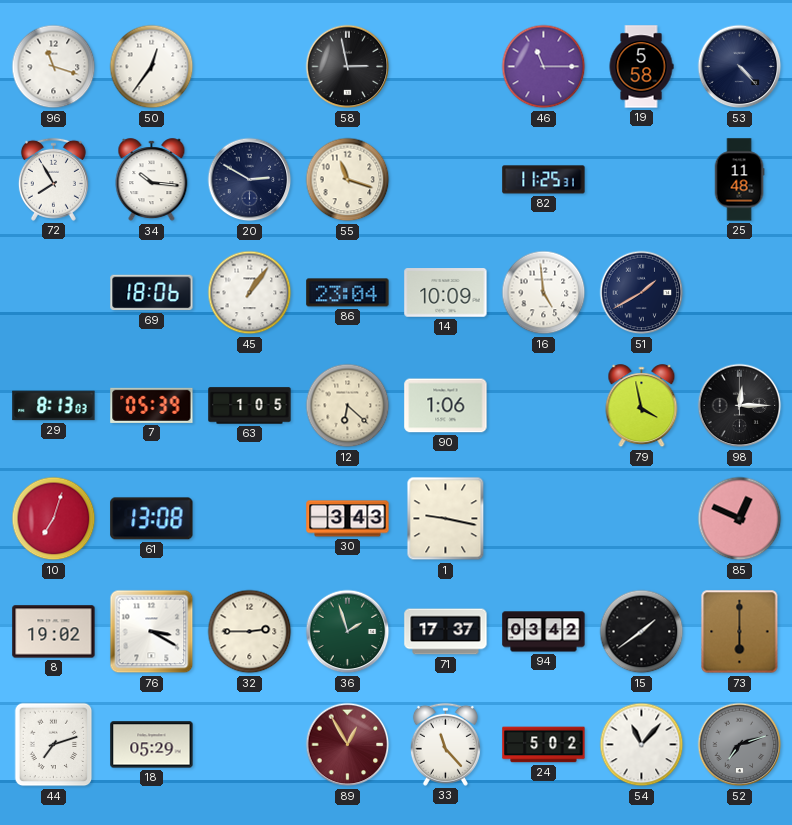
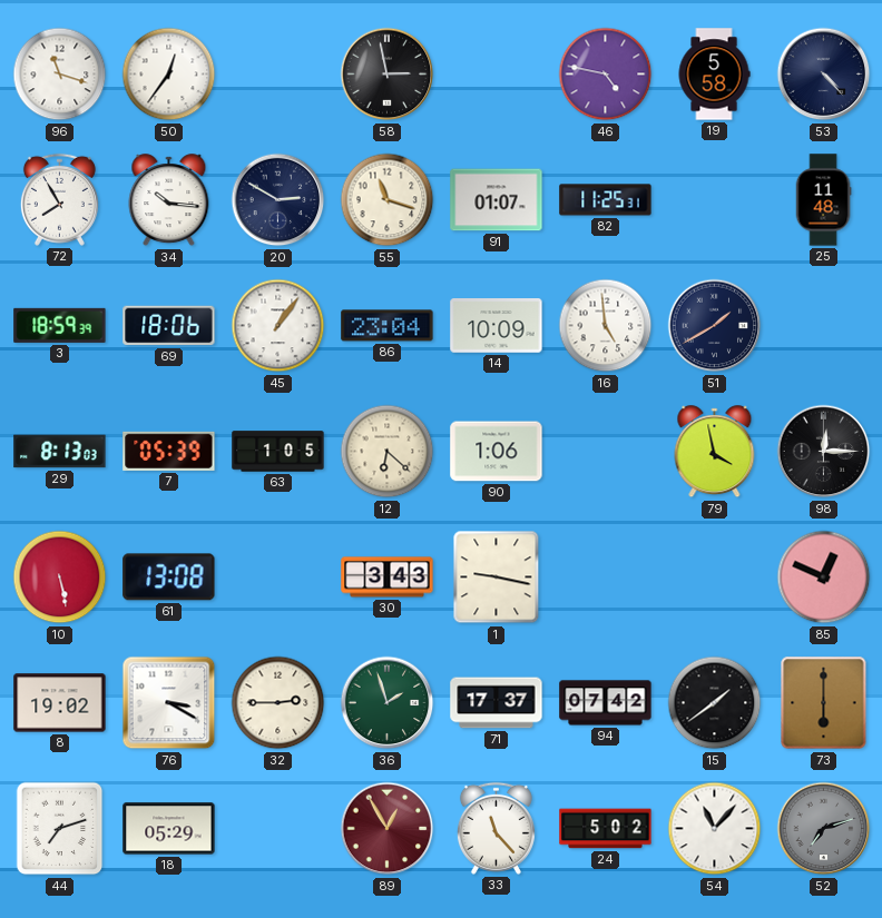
46: 11:15 -> 4:47
91: none -> 01:07
3: none -> 18:59
10: 7:03 -> 5:28
94: 03:42 -> 07:42
